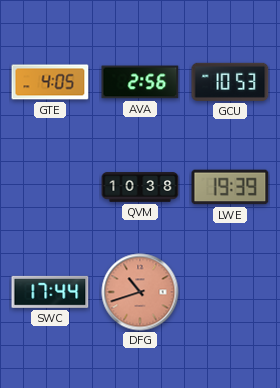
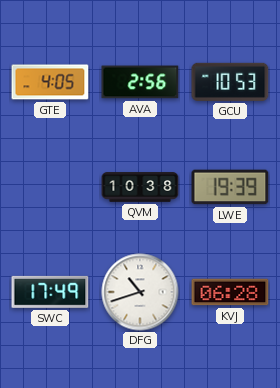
SWC: 17:44 -> 17:49
DFG dial: salmon -> white
KVJ: none -> 06:28
